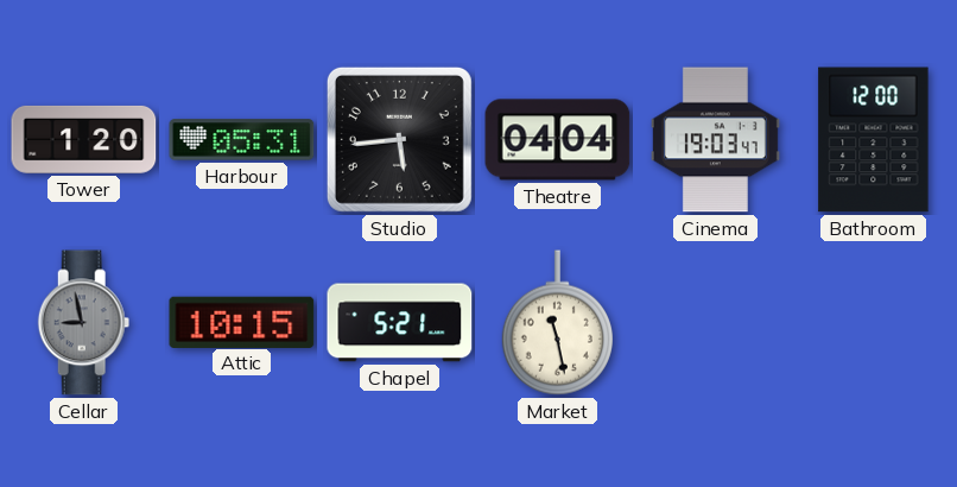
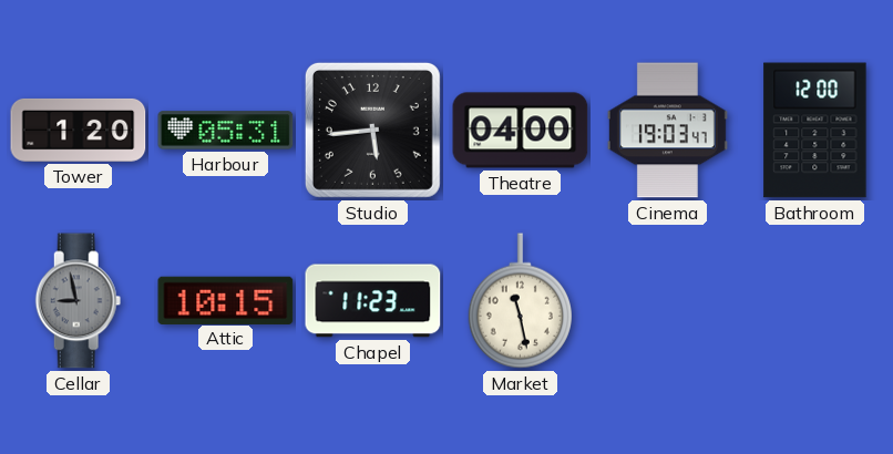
Theatre: 04:04 -> 04:00
Chapel: 5:21 -> 11:23
